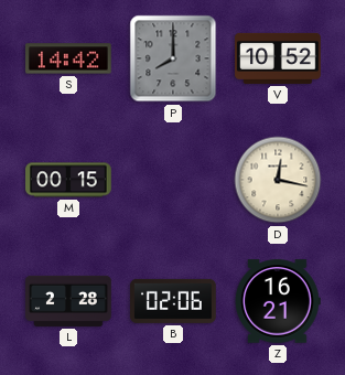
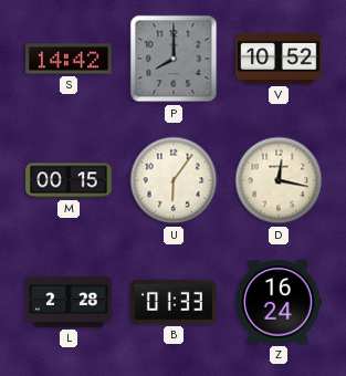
U: none -> 6:06
B: 02:06 -> 01:33
Z: 16:21 -> 16:24
